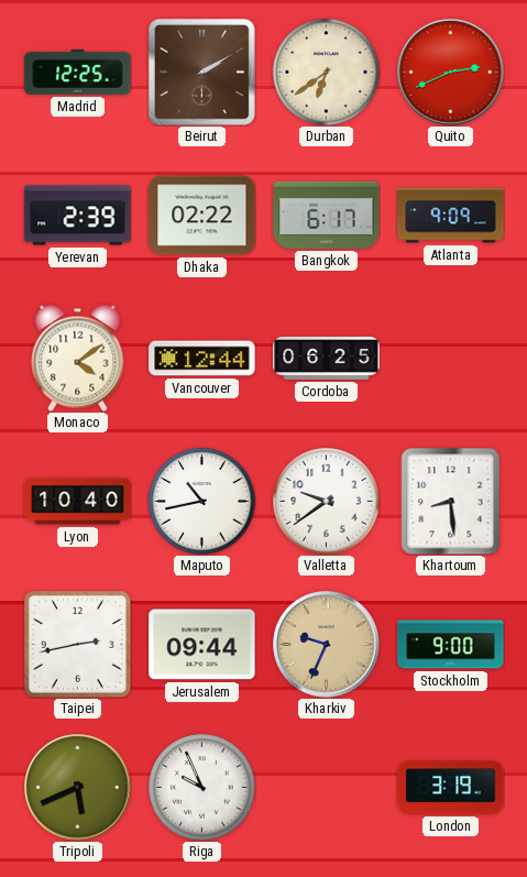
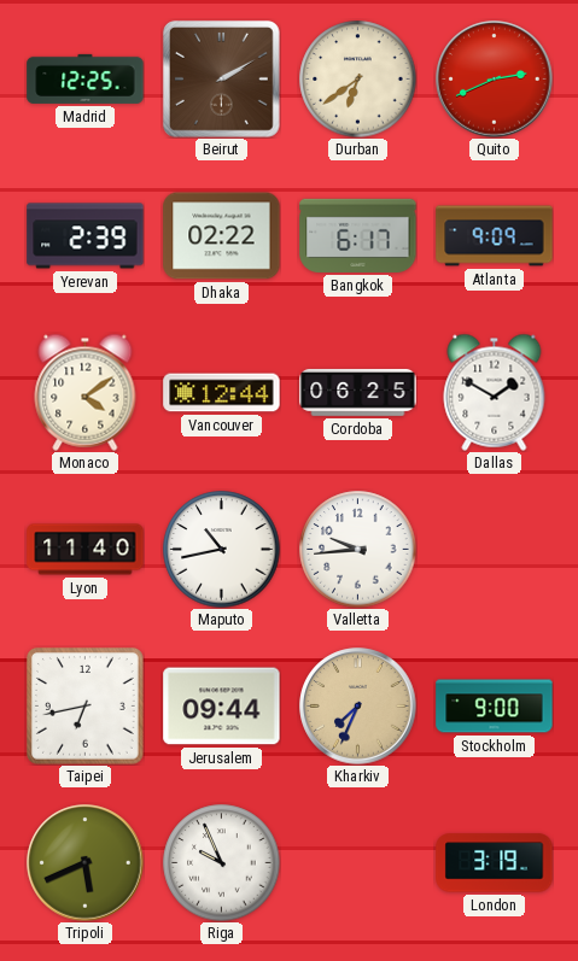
Dallas: none -> 1:50
Lyon: 10:40 -> 11:40
Valletta: 9:39 -> 9:44
Khartoum: 8:29 -> none
Taipei: 2:43 -> 6:43
Kharkiv: 9:34 -> 7:34
